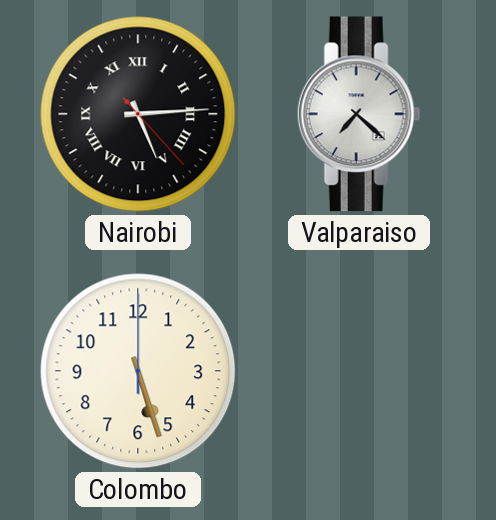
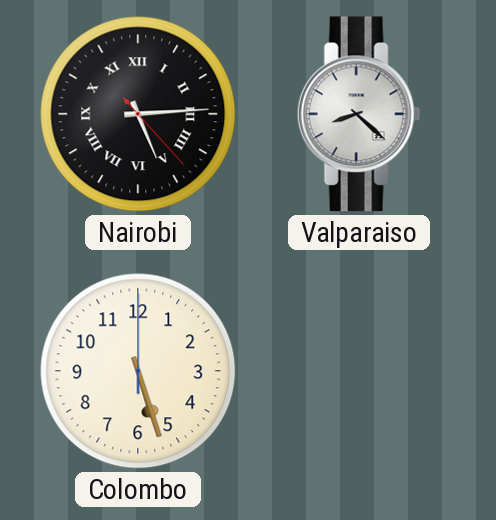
Valparaiso: 7:22 -> 8:22
